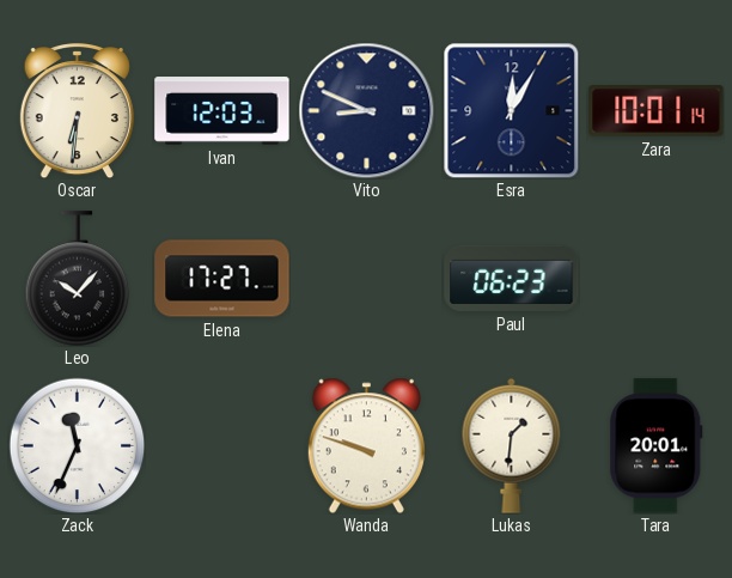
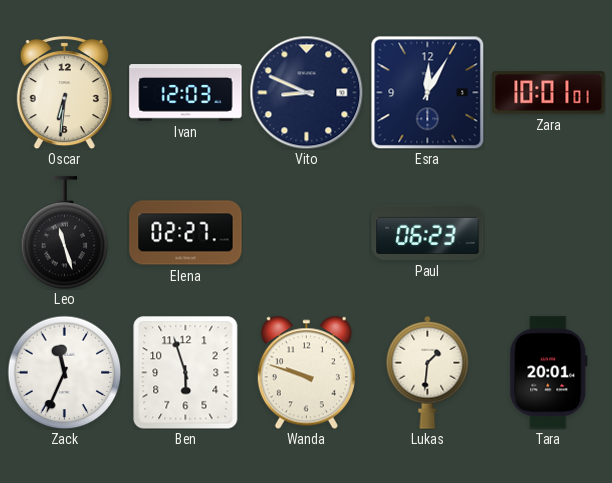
Zara: 10:01:14 -> 10:01:01
Leo: 10:07 -> 11:27
Elena: 17:27 -> 02:27
Ben: none -> 5:57
